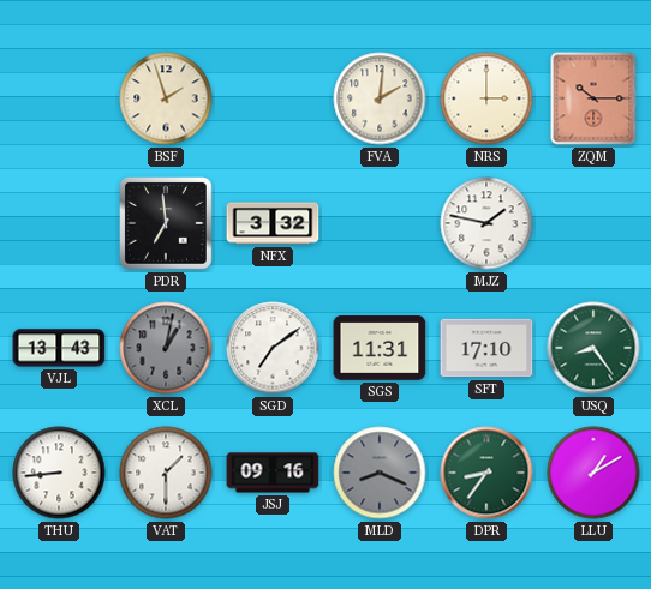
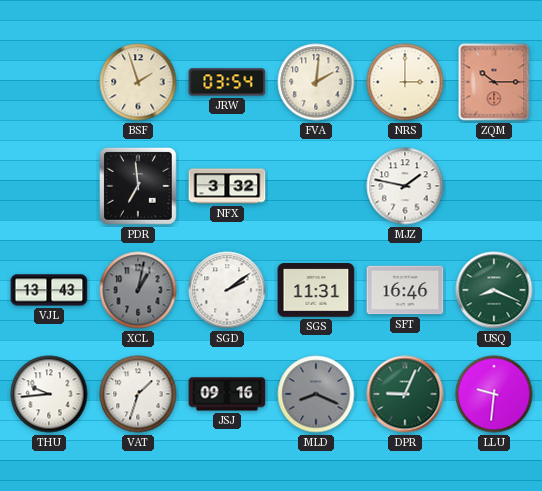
JRW: none -> 03:54
SGD: 7:09 -> 2:09
SFT: 17:10 -> 16:46
USQ: 8:24 -> 8:19
THU: 8:44 -> 9:44
VAT: 1:30 -> 1:33
DPR: 8:36 -> 9:04
LLU: 1:10 -> 9:31
